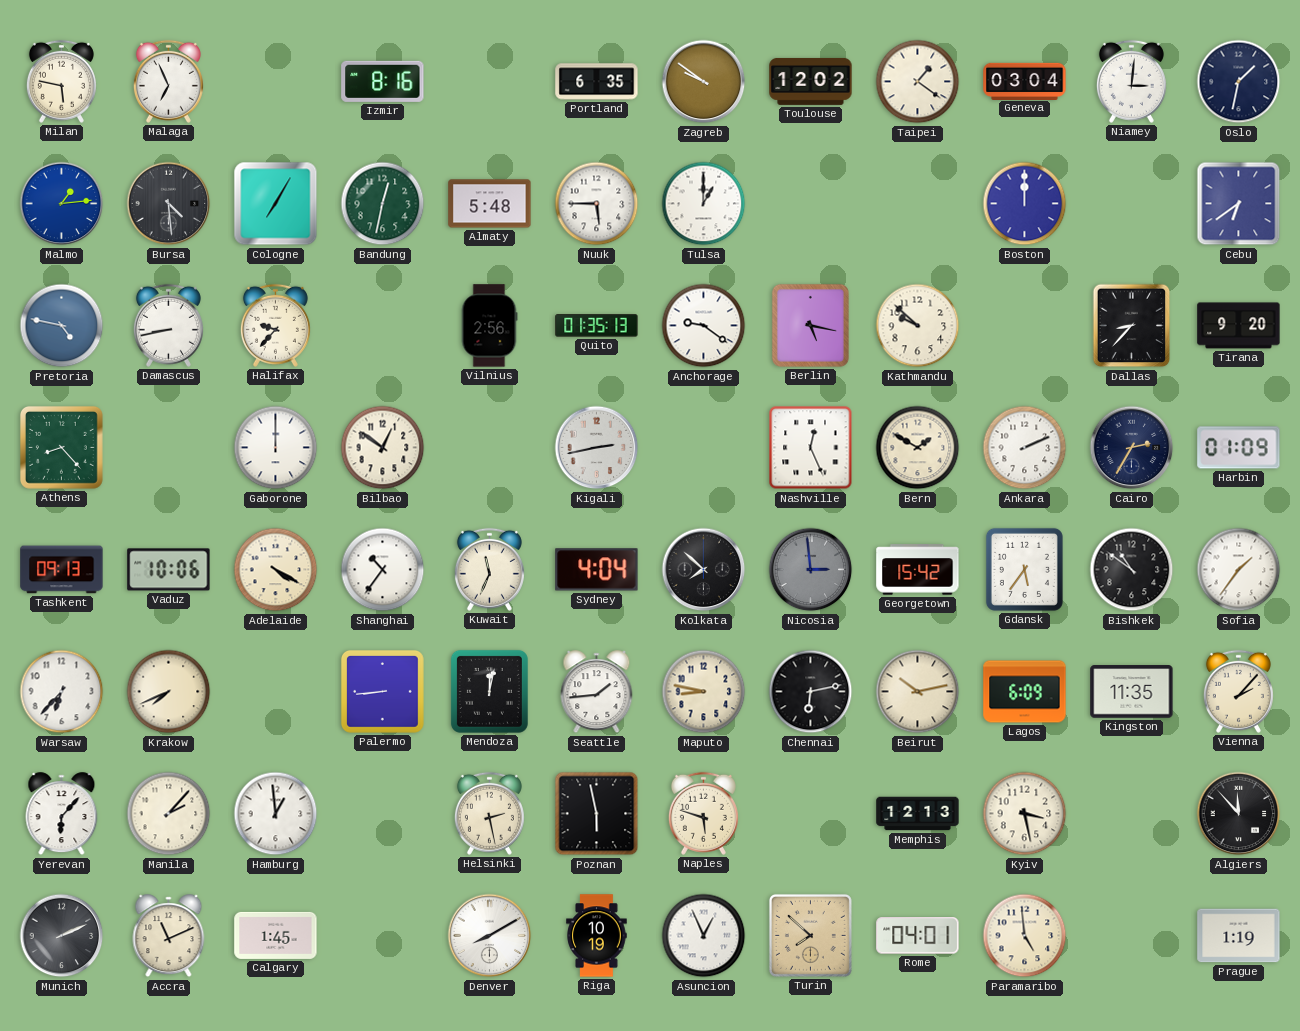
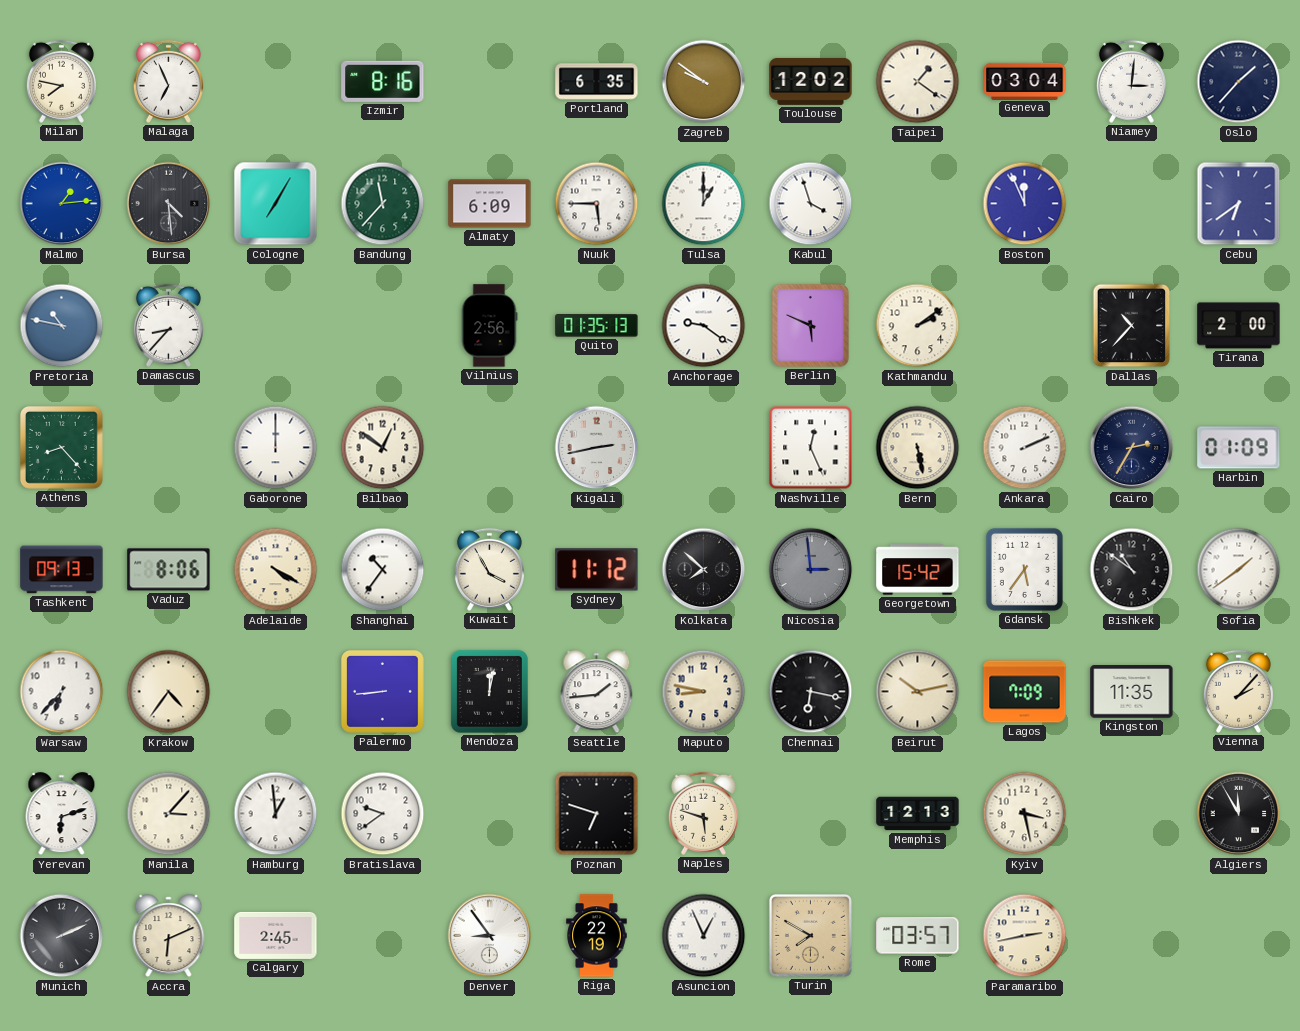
Milan: 5:47 -> 7:47
Oslo: 1:32 -> 1:37
Bandung: 12:32 -> 11:37
Almaty: 5:48 -> 6:09
Kabul: none -> 3:57
Boston: 12:00 -> 11:56
Pretoria: 4:47 -> 10:47
Damascus: 8:43 -> 8:37
Halifax: 9:37 -> none
Berlin: 5:17 -> 5:49
Kathmandu: 9:52 -> 2:09
Dallas: 8:37 -> 10:37
Tirana: 9:20 -> 2:00
Bern: 1:50 -> 5:28
Vaduz: 10:06 -> 8:06
Kuwait: 11:34 -> 3:55
Sydney: 4:04 -> 11:12
Sofia: 1:36 -> 1:39
Krakow: 7:41 -> 4:36
Chennai: 6:13 -> 6:17
Lagos: 6:09 -> 7:09
Yerevan: 6:07 -> 6:12
Manila: 2:07 -> 3:07
Bratislava: none -> 9:39
Helsinki: 2:28 -> none
Poznan: 5:58 -> 6:48
Algiers: 11:53 -> 11:55
Accra: 11:11 -> 6:11
Calgary: 1:45 -> 2:45
Denver: 8:10 -> 8:54
Riga: 10:19 -> 22:19
Turin: 7:52 -> 7:50
Rome: 04:01 -> 03:57
Paramaribo: 4:59 -> 2:43
Prague: 1:19 -> none
